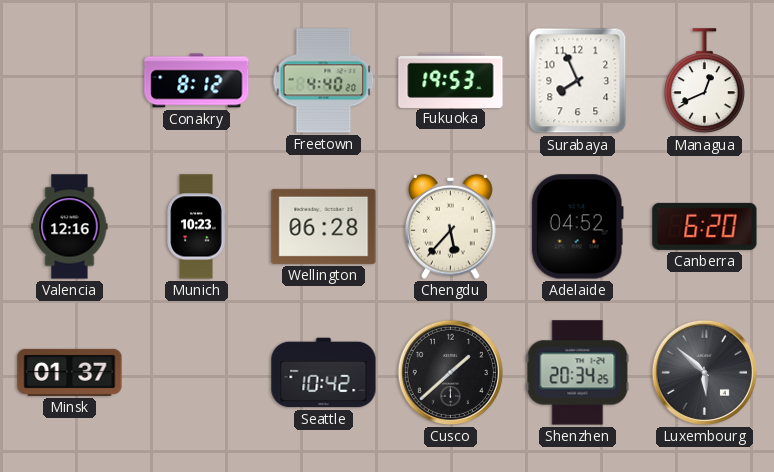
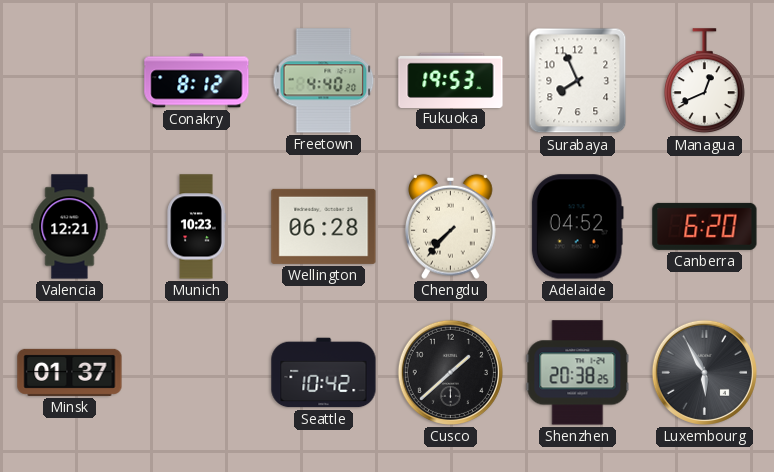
Valencia: 12:16 -> 12:21
Chengdu: 5:37 -> 7:37
Shenzhen: 20:34 -> 20:38
Luxembourg: 5:52 -> 5:55
